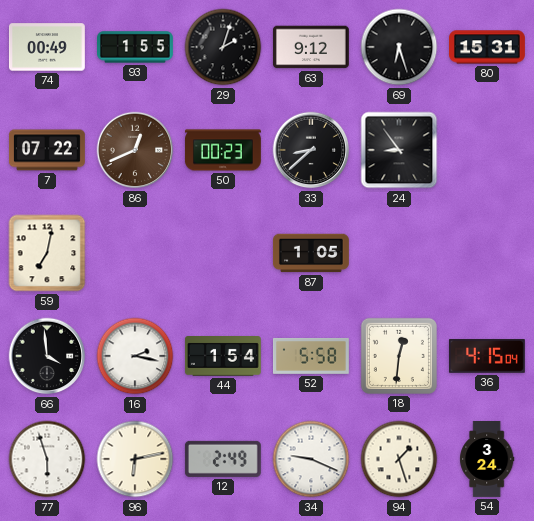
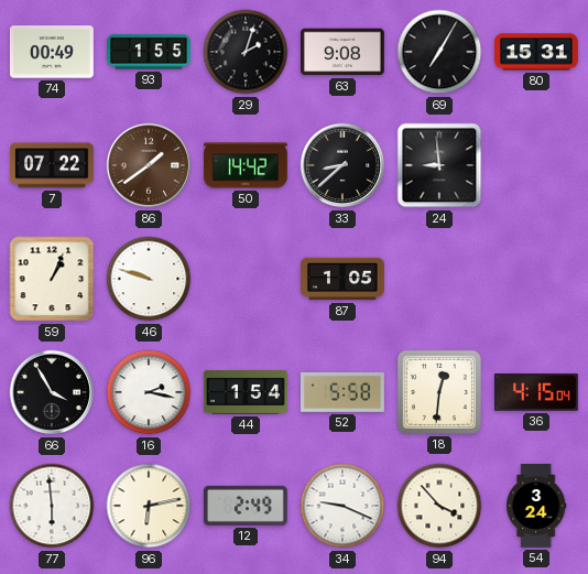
63: 9:12 -> 9:08
69: 6:27 -> 7:05
86: 12:41 -> 1:39
50: 00:23 -> 14:42
24: 8:54 -> 8:59
59: 7:02 -> 1:04
46: none -> 9:48
66: 3:59 -> 3:55
77: 5:57 -> 5:59
94: 1:27 -> 3:53
